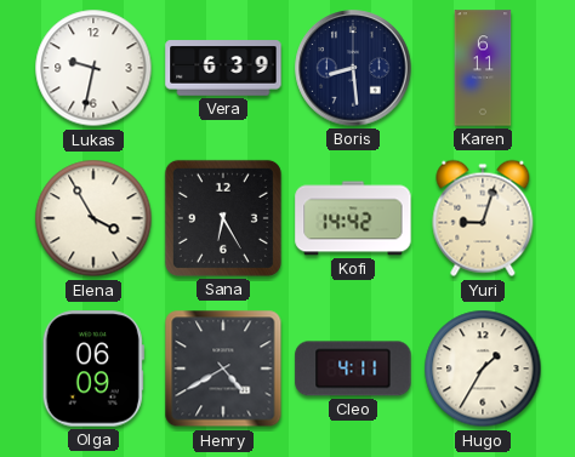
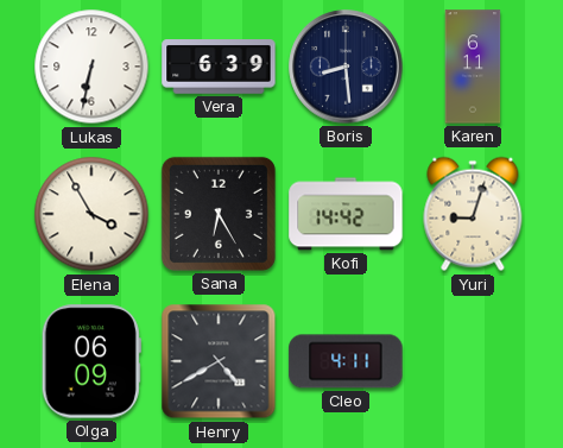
Lukas: 9:32 -> 6:32
Hugo: 1:35 -> none
